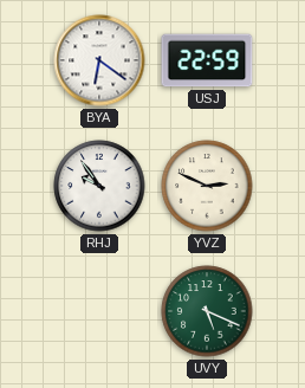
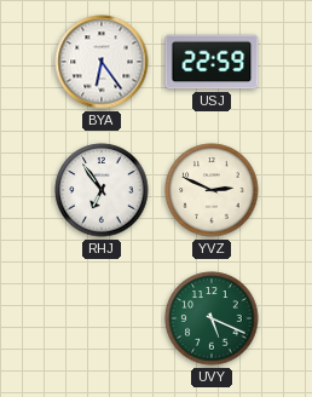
BYA: 6:21 -> 6:24
RHJ: 9:54 -> 6:54
